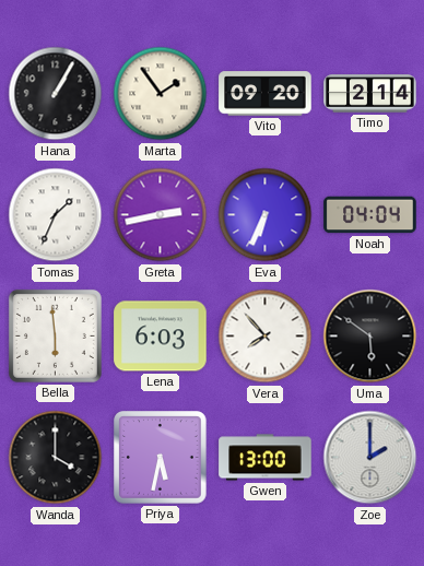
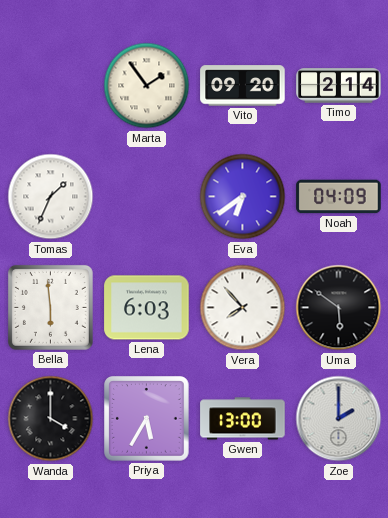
Hana: 1:05 -> none
Greta: 2:43 -> none
Eva: 6:34 -> 6:39
Noah: 04:04 -> 04:09
Priya: 5:32 -> 5:35
